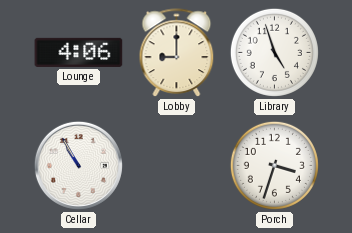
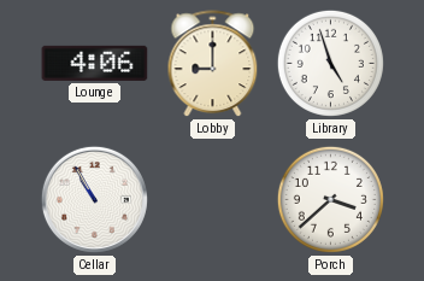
Porch: 3:33 -> 3:38
